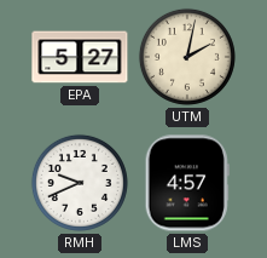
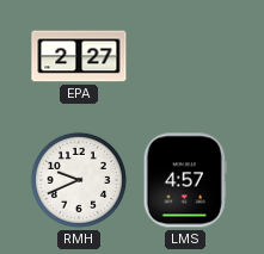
EPA: 5:27 -> 2:27
UTM: 2:02 -> none
